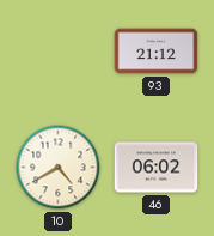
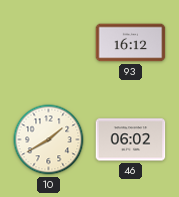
93: 21:12 -> 16:12
10: 4:40 -> 1:40
